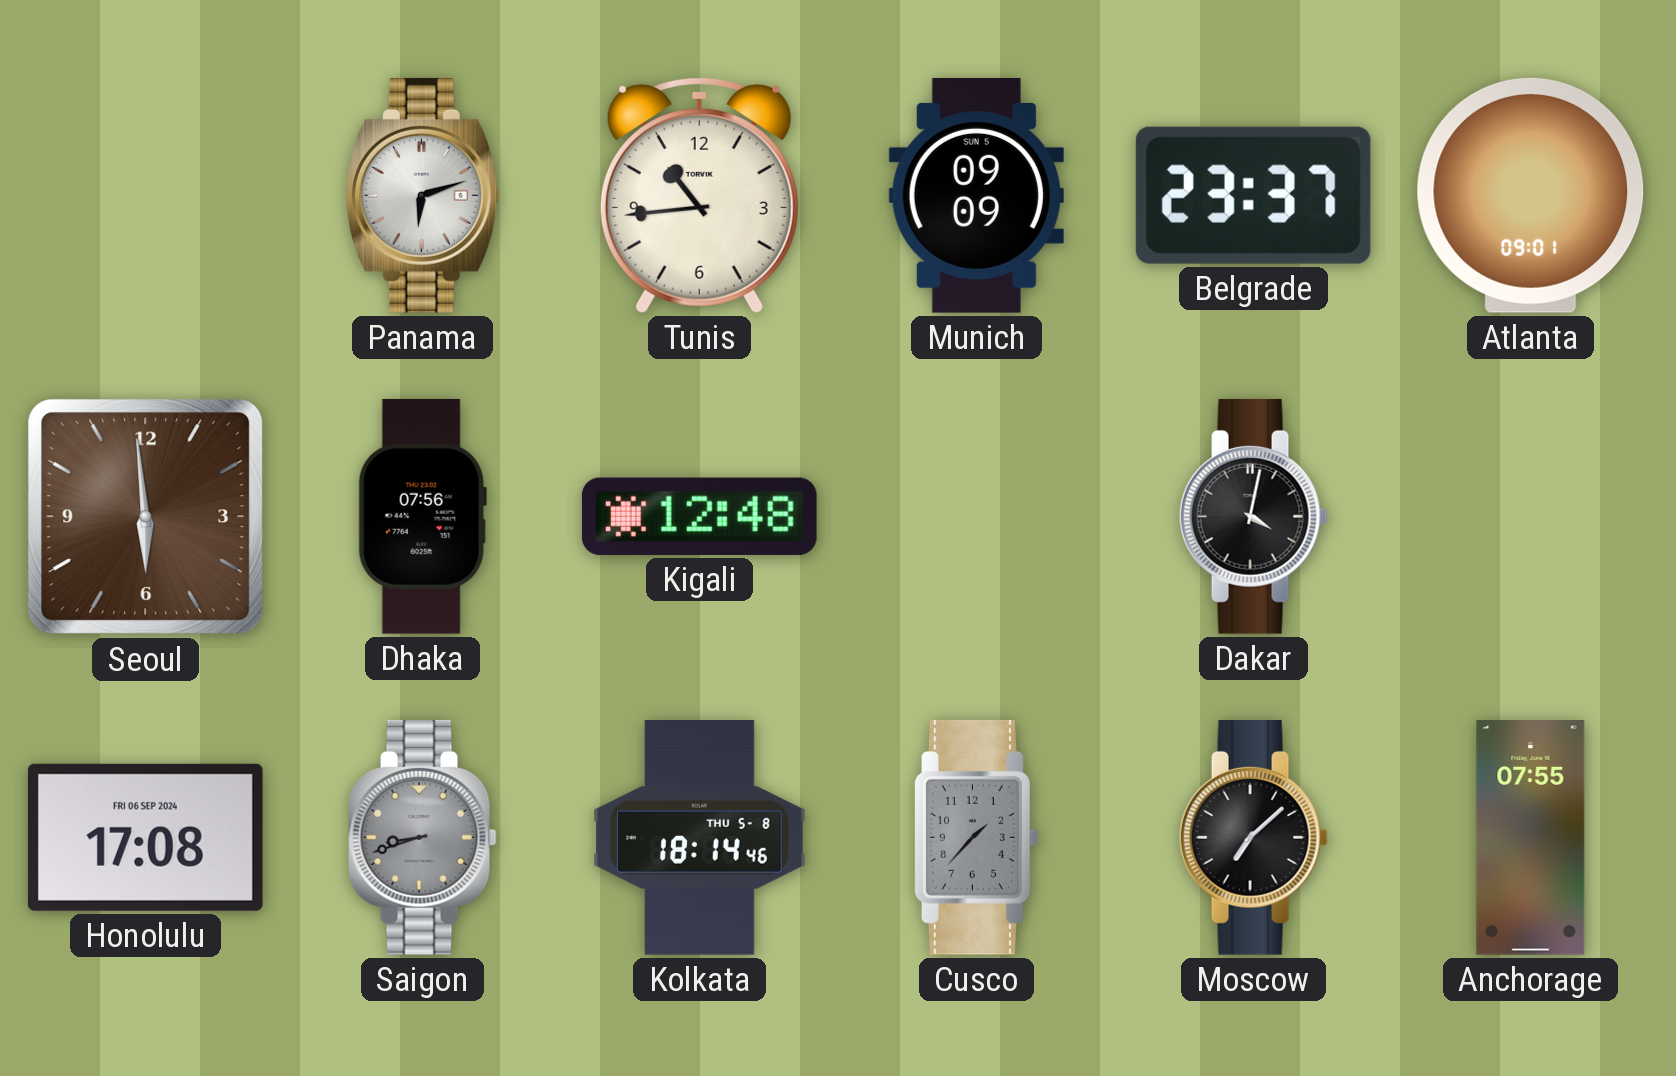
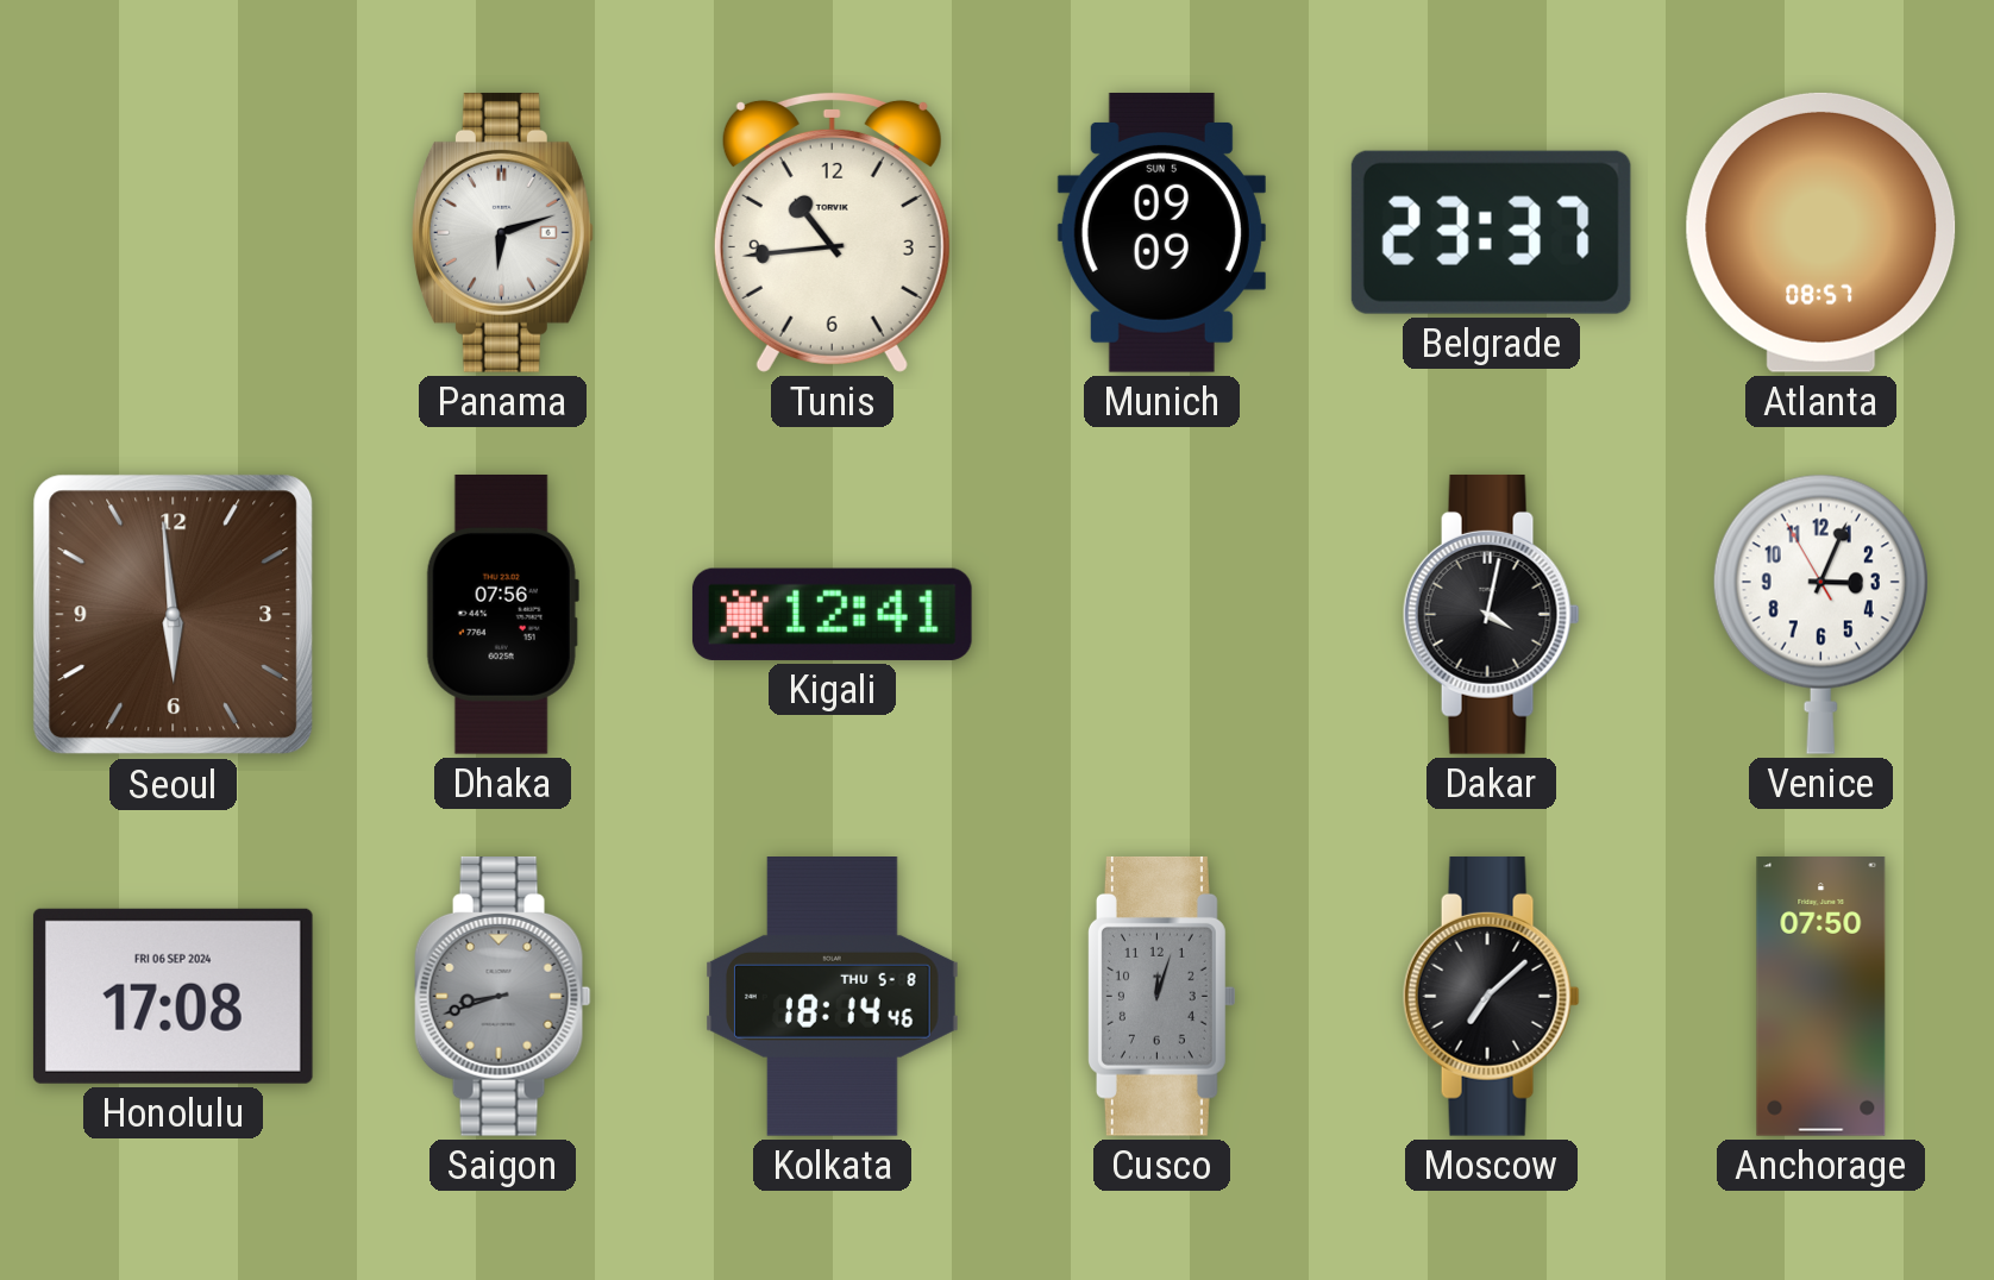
Atlanta: 09:01 -> 08:57
Kigali: 12:48 -> 12:41
Venice: none -> 3:03
Cusco: 1:37 -> 12:03
Anchorage: 07:55 -> 07:50
